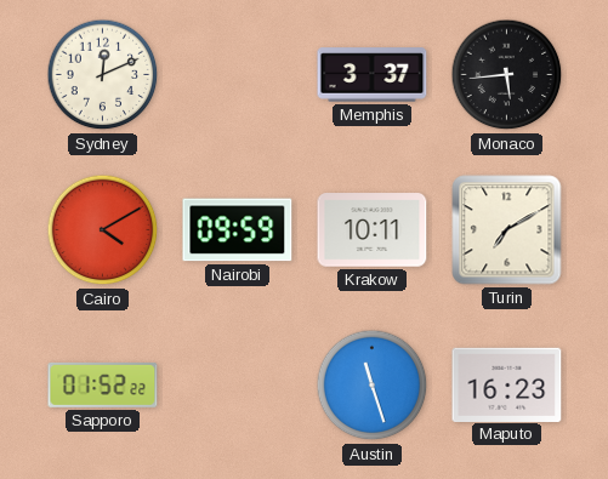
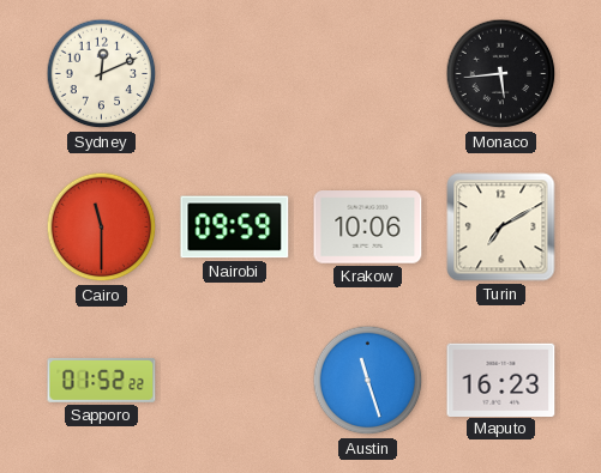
Memphis: 3:37 -> none
Cairo: 4:10 -> 11:30
Krakow: 10:11 -> 10:06
